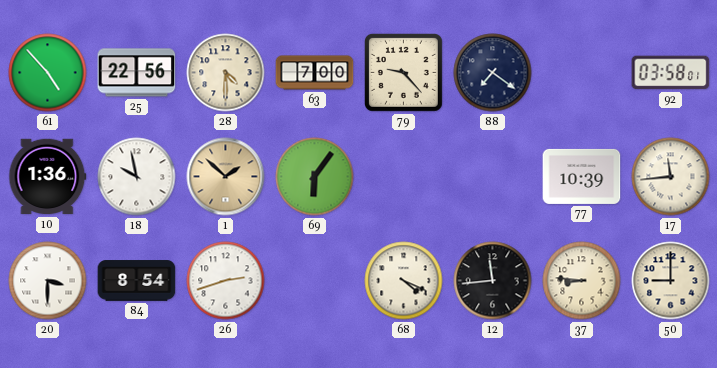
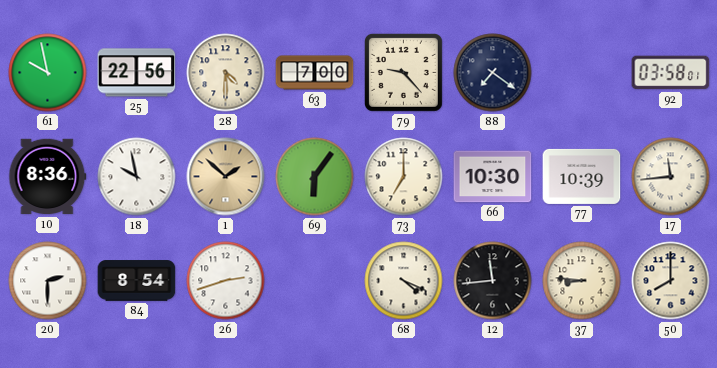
61: 4:53 -> 9:58
10: 1:36 -> 8:36
73: none -> 7:00
66: none -> 10:30
20: 3:30 -> 2:30
50: 9:00 -> 8:00
